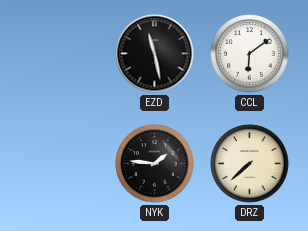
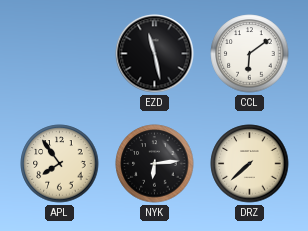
APL: none -> 7:54
NYK: 1:46 -> 6:14
